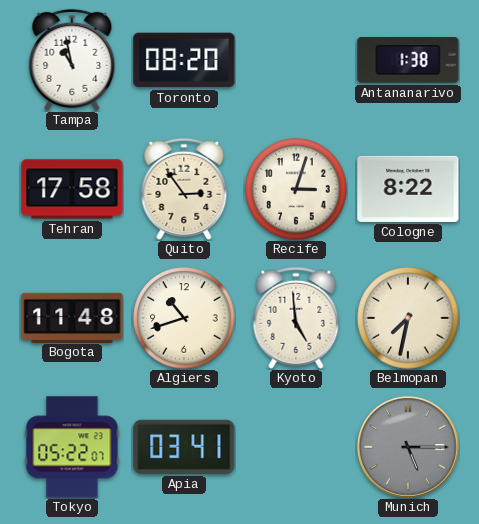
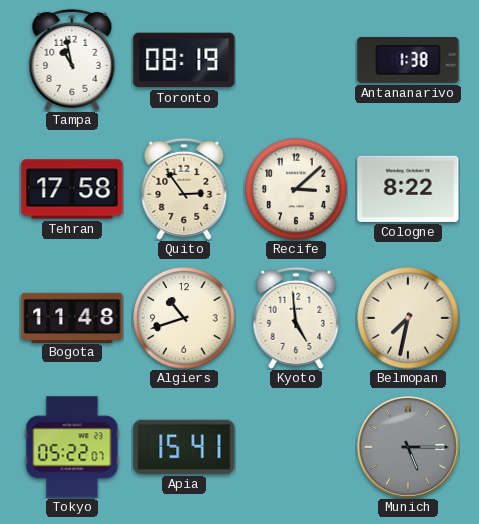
Toronto: 08:20 -> 08:19
Recife: 3:03 -> 3:08
Apia: 03:41 -> 15:41
